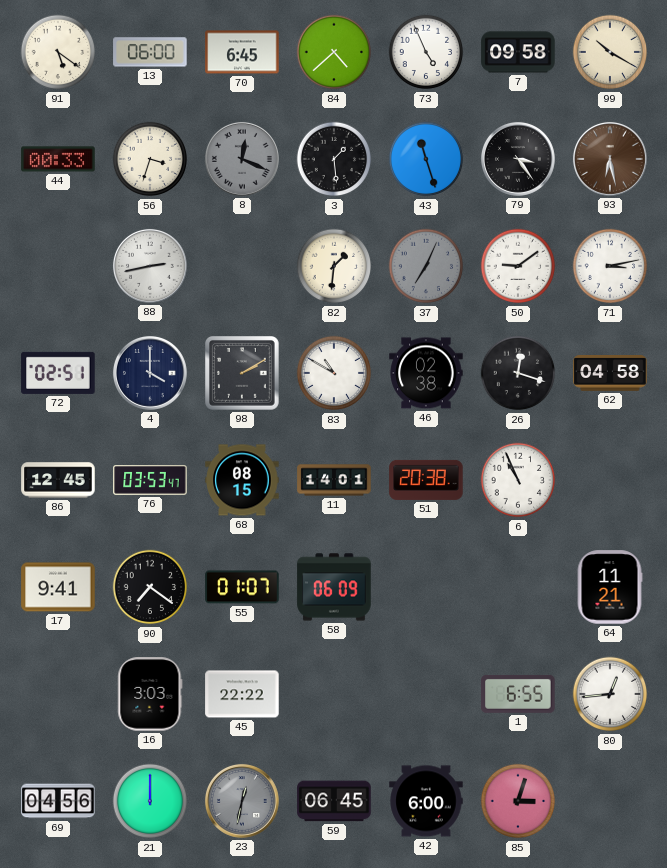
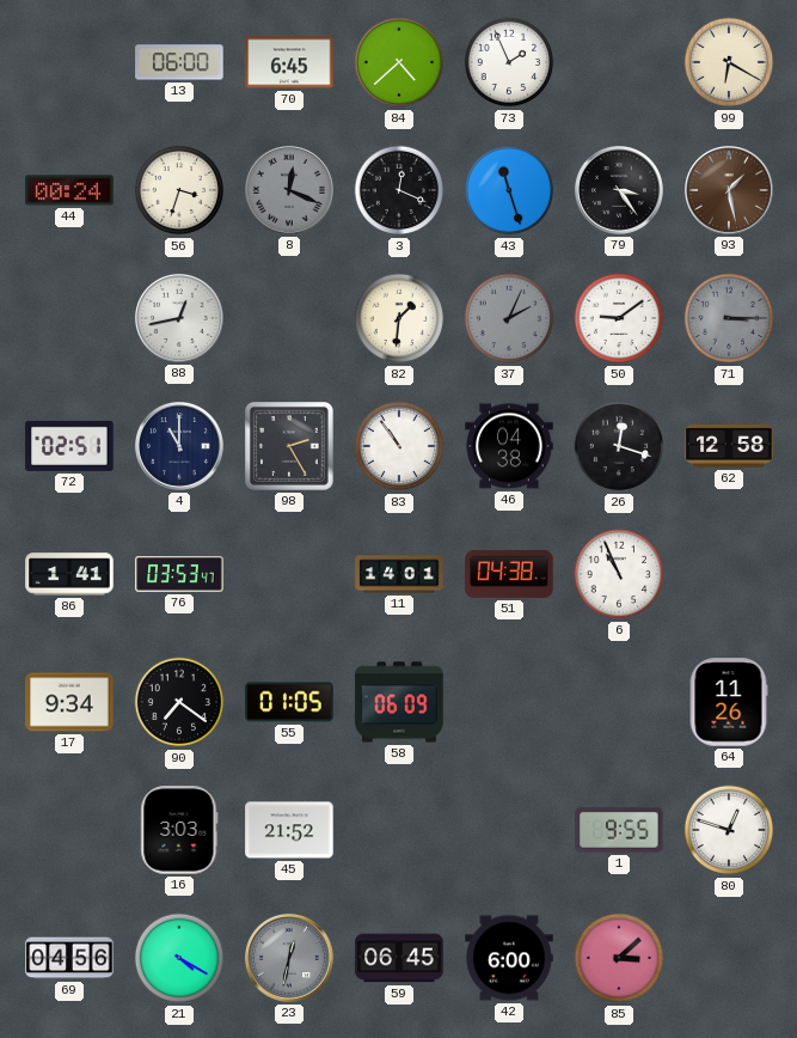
91: 5:21 -> none
73: 4:56 -> 1:56
7: 09:58 -> none
99: 10:20 -> 6:20
44: 00:33 -> 00:24
3: 1:29 -> 12:19
93: 6:28 -> 1:28
88: 2:43 -> 12:43
37: 7:04 -> 2:04
71: 3:13 -> 3:15
71 dial: white -> grey
4: 4:00 -> 11:00
98: 2:10 -> 2:25
83: 10:50 -> 10:54
46: 02:38 -> 04:38
62: 04:58 -> 12:58
86: 12:45 -> 1:41
68: 08:15 -> none
51: 20:38 -> 04:38
17: 9:41 -> 9:34
55: 01:07 -> 01:05
64: 11:21 -> 11:26
45: 22:22 -> 21:52
1: 6:55 -> 9:55
80: 12:44 -> 12:48
21: 12:00 -> 4:20
85: 3:03 -> 3:08
